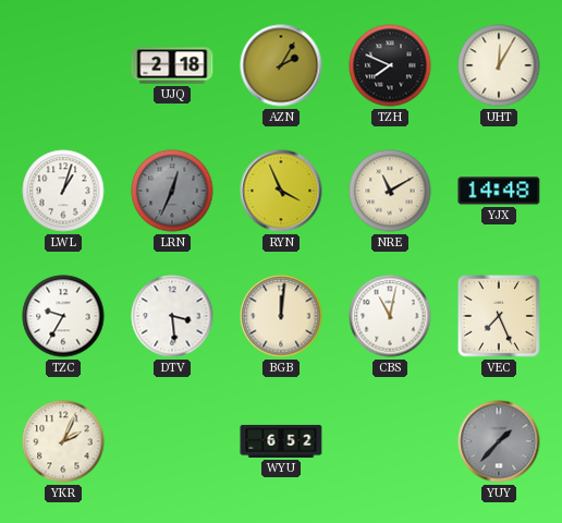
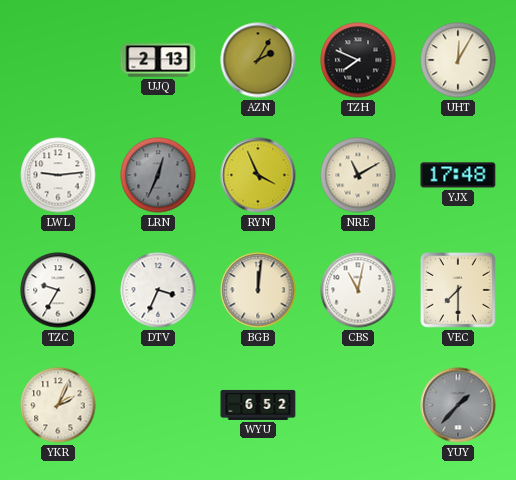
UJQ: 2:18 -> 2:13
LWL: 1:03 -> 9:14
YJX: 14:48 -> 17:48
DTV: 3:29 -> 3:34
VEC: 7:26 -> 7:30
